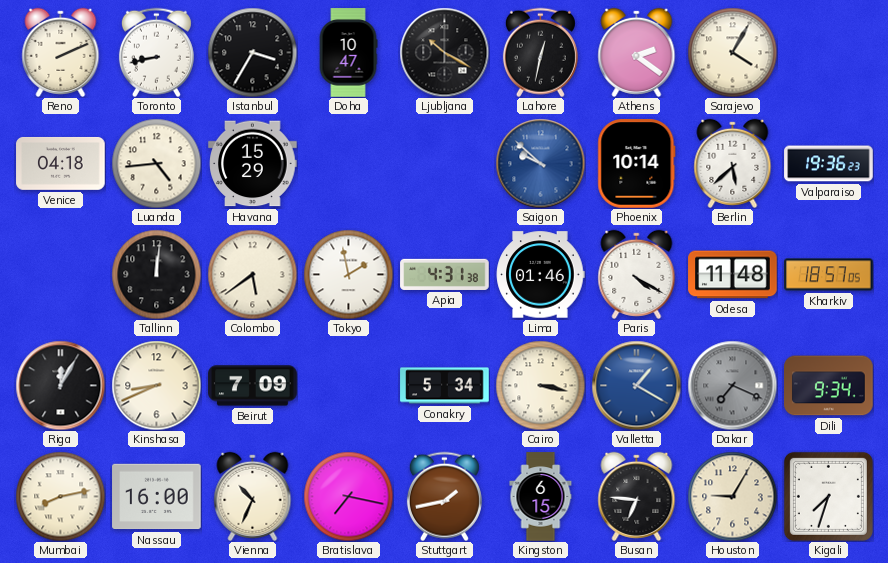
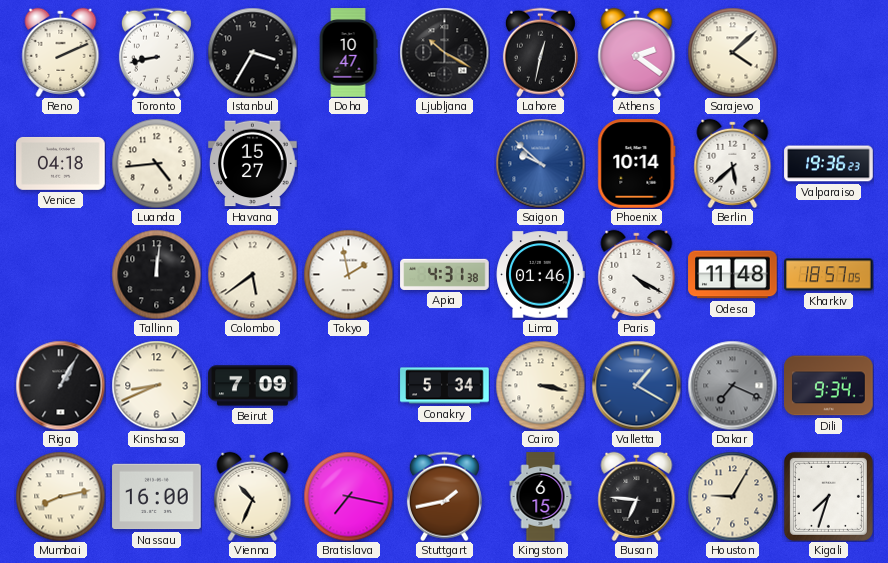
Sarajevo: 4:05 -> 4:08
Havana: 15:29 -> 15:27
Riga: 12:05 -> 1:05
